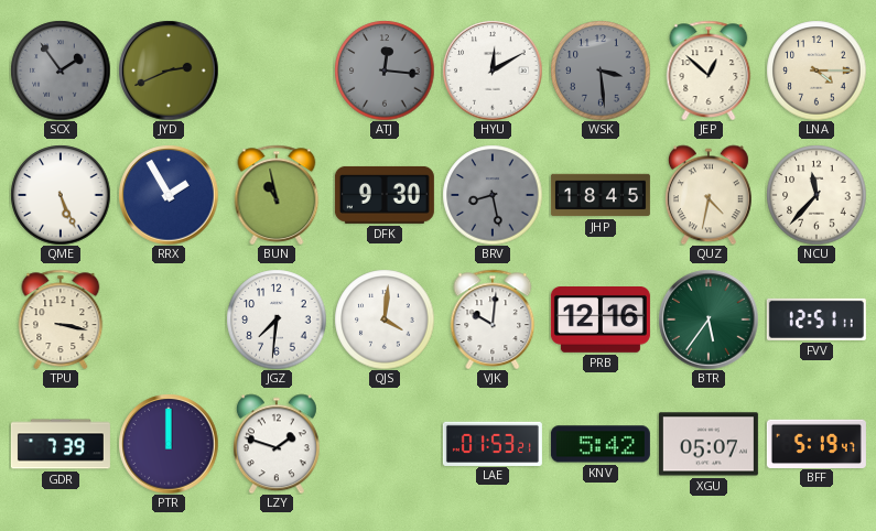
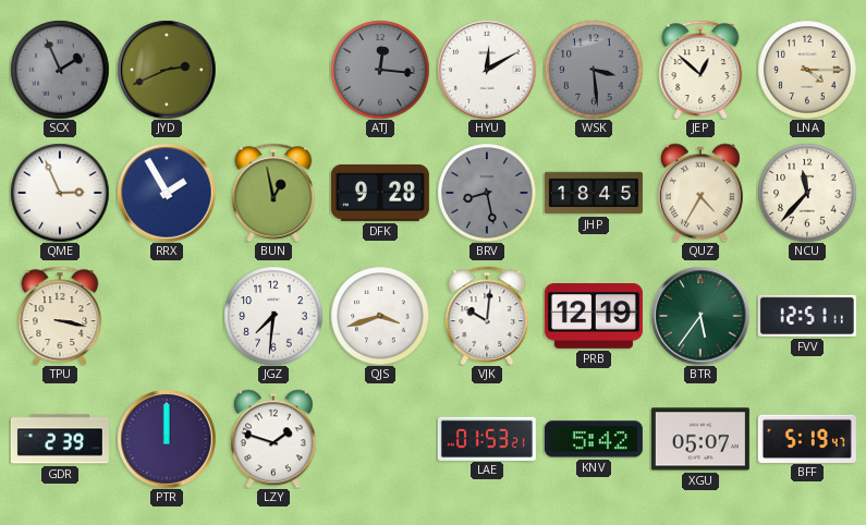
SCX: 1:54 -> 1:56
QME: 5:26 -> 2:56
BUN: 10:58 -> 12:58
DFK: 9:30 -> 9:28
QUZ: 4:32 -> 4:35
QJS: 4:01 -> 3:42
PRB: 12:16 -> 12:19
GDR: 7:39 -> 2:39
